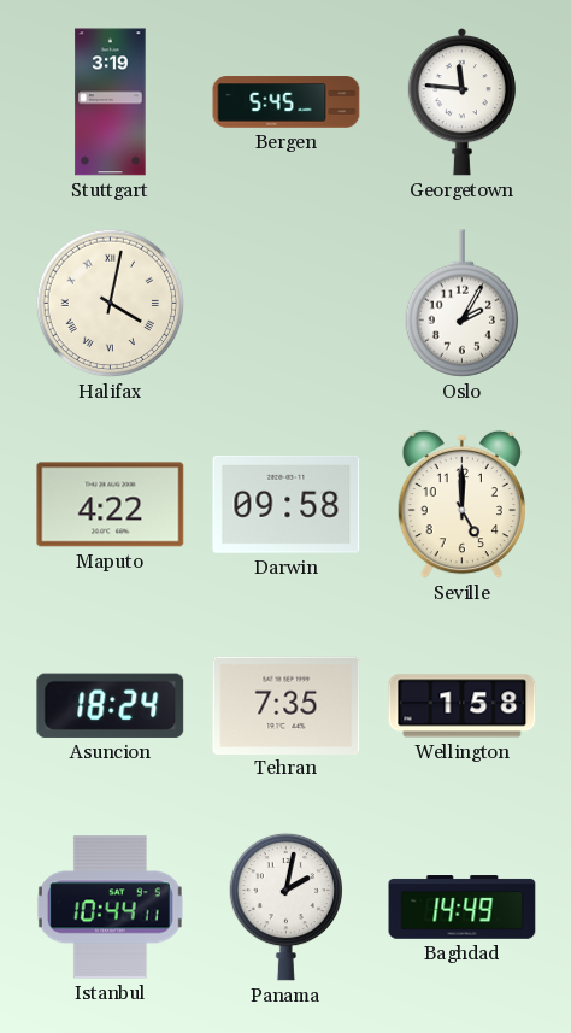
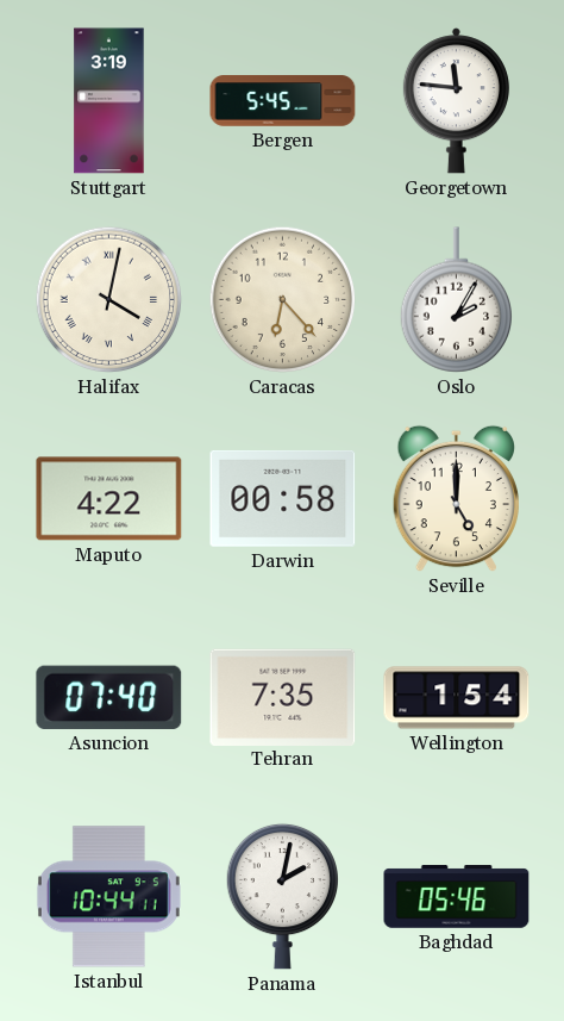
Caracas: none -> 6:23
Darwin: 09:58 -> 00:58
Asuncion: 18:24 -> 07:40
Wellington: 1:58 -> 1:54
Baghdad: 14:49 -> 05:46
